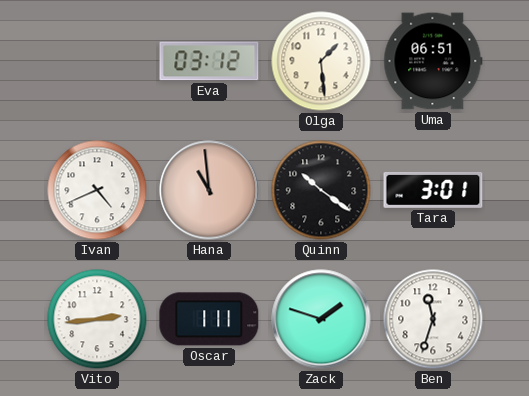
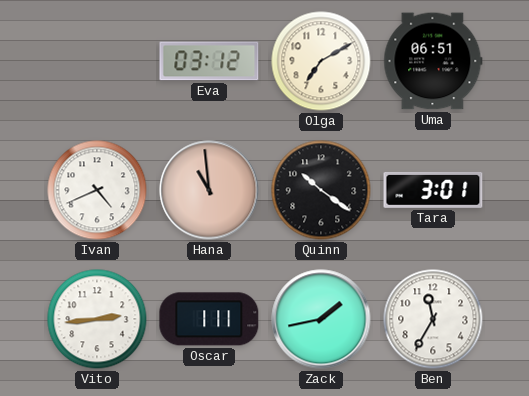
Olga: 1:29 -> 7:10
Zack: 1:48 -> 1:43
Ben: 11:33 -> 11:35
